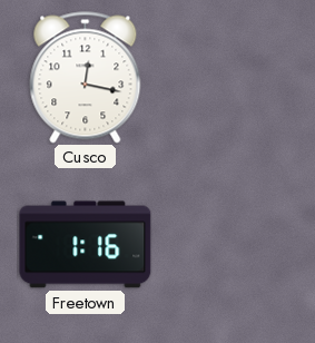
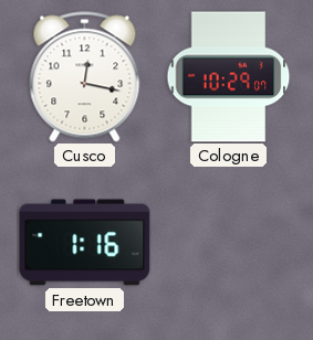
Cologne: none -> 10:29
